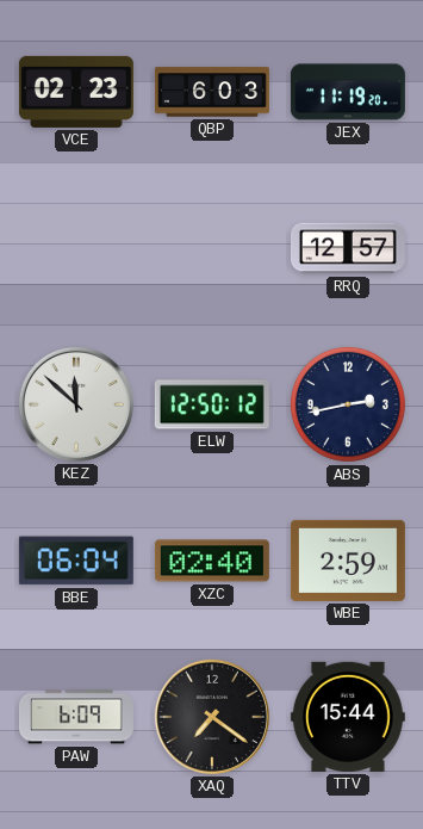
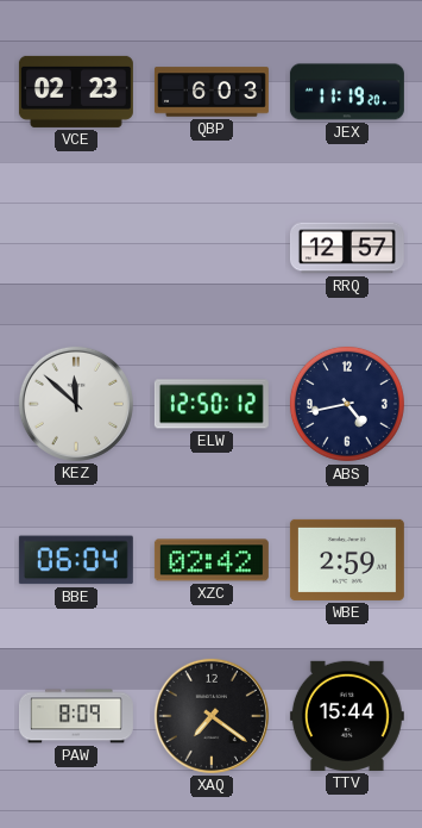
ABS: 2:43 -> 4:43
XZC: 02:40 -> 02:42
PAW: 6:09 -> 8:09
